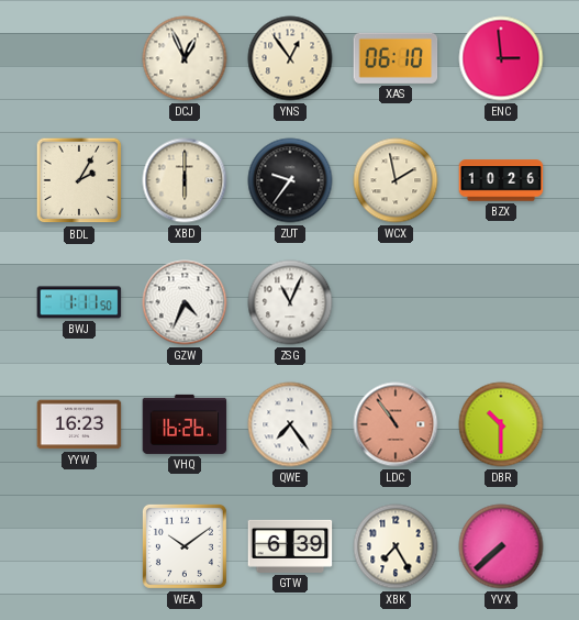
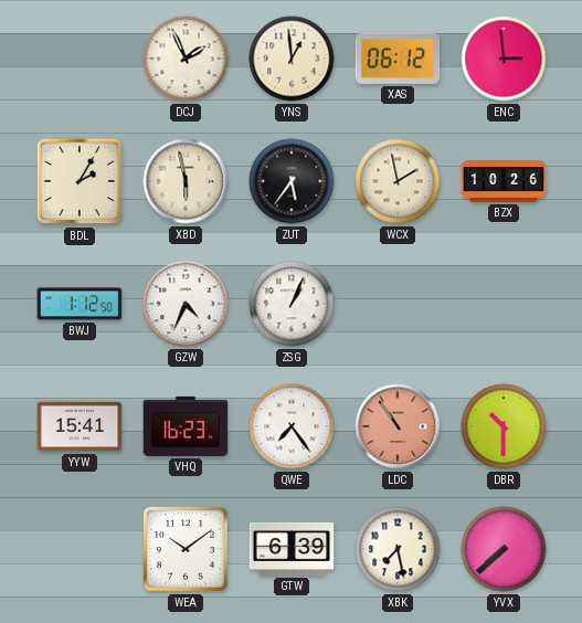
DCJ: 12:56 -> 1:56
YNS: 12:54 -> 12:59
XAS: 06:10 -> 06:12
XBD: 6:00 -> 5:58
ZUT: 9:36 -> 5:36
BWJ: 1:11 -> 1:12
ZSG: 11:04 -> 1:04
YYW: 16:23 -> 15:41
VHQ: 16:26 -> 16:23
XBK: 7:25 -> 7:28
